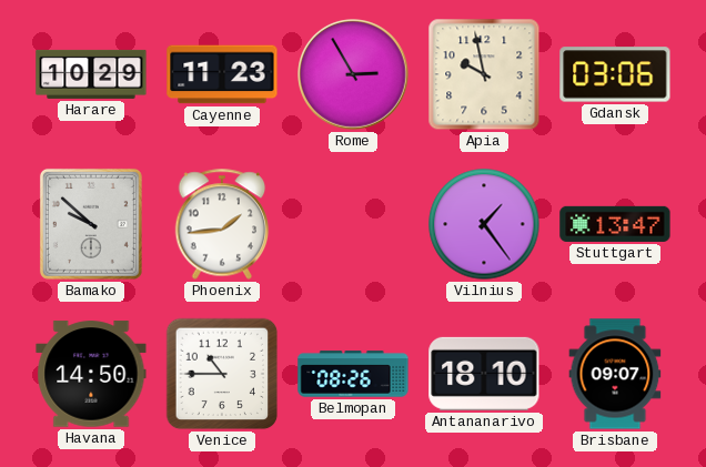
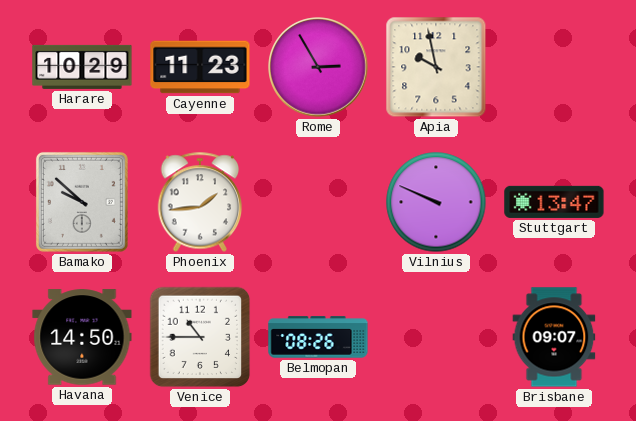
Gdansk: 03:06 -> none
Vilnius: 1:24 -> 9:49
Antananarivo: 18:10 -> none
